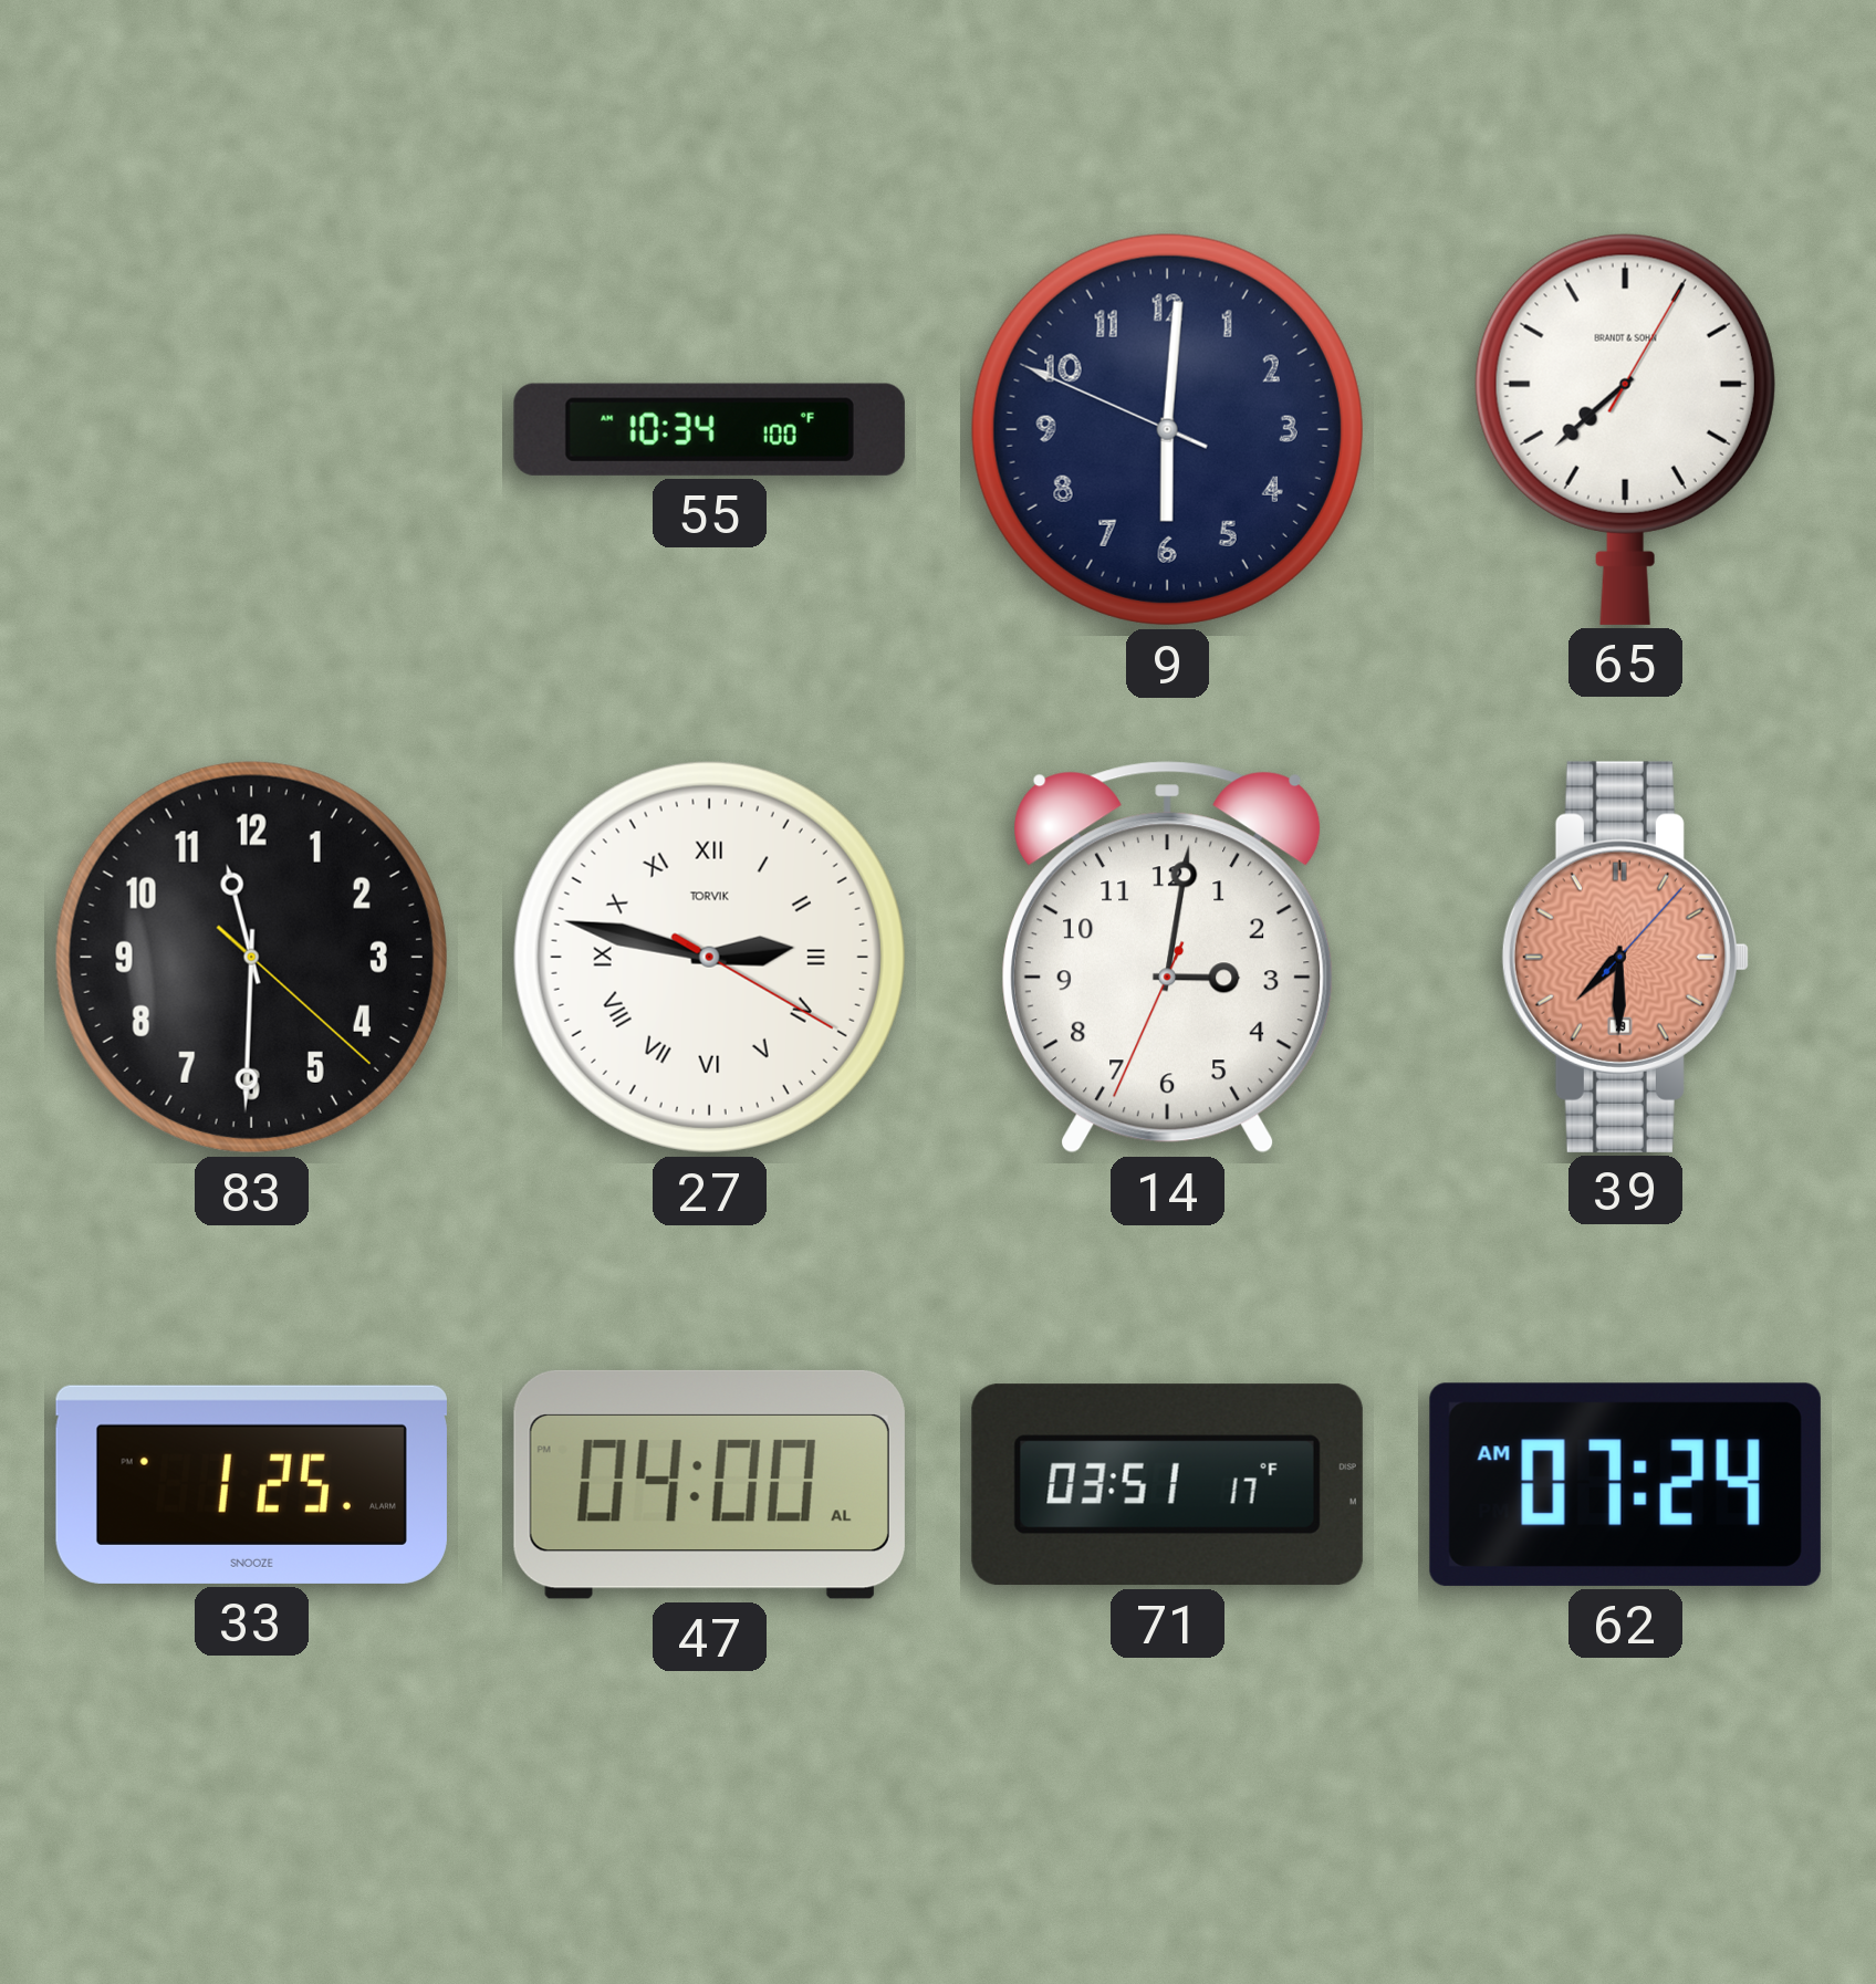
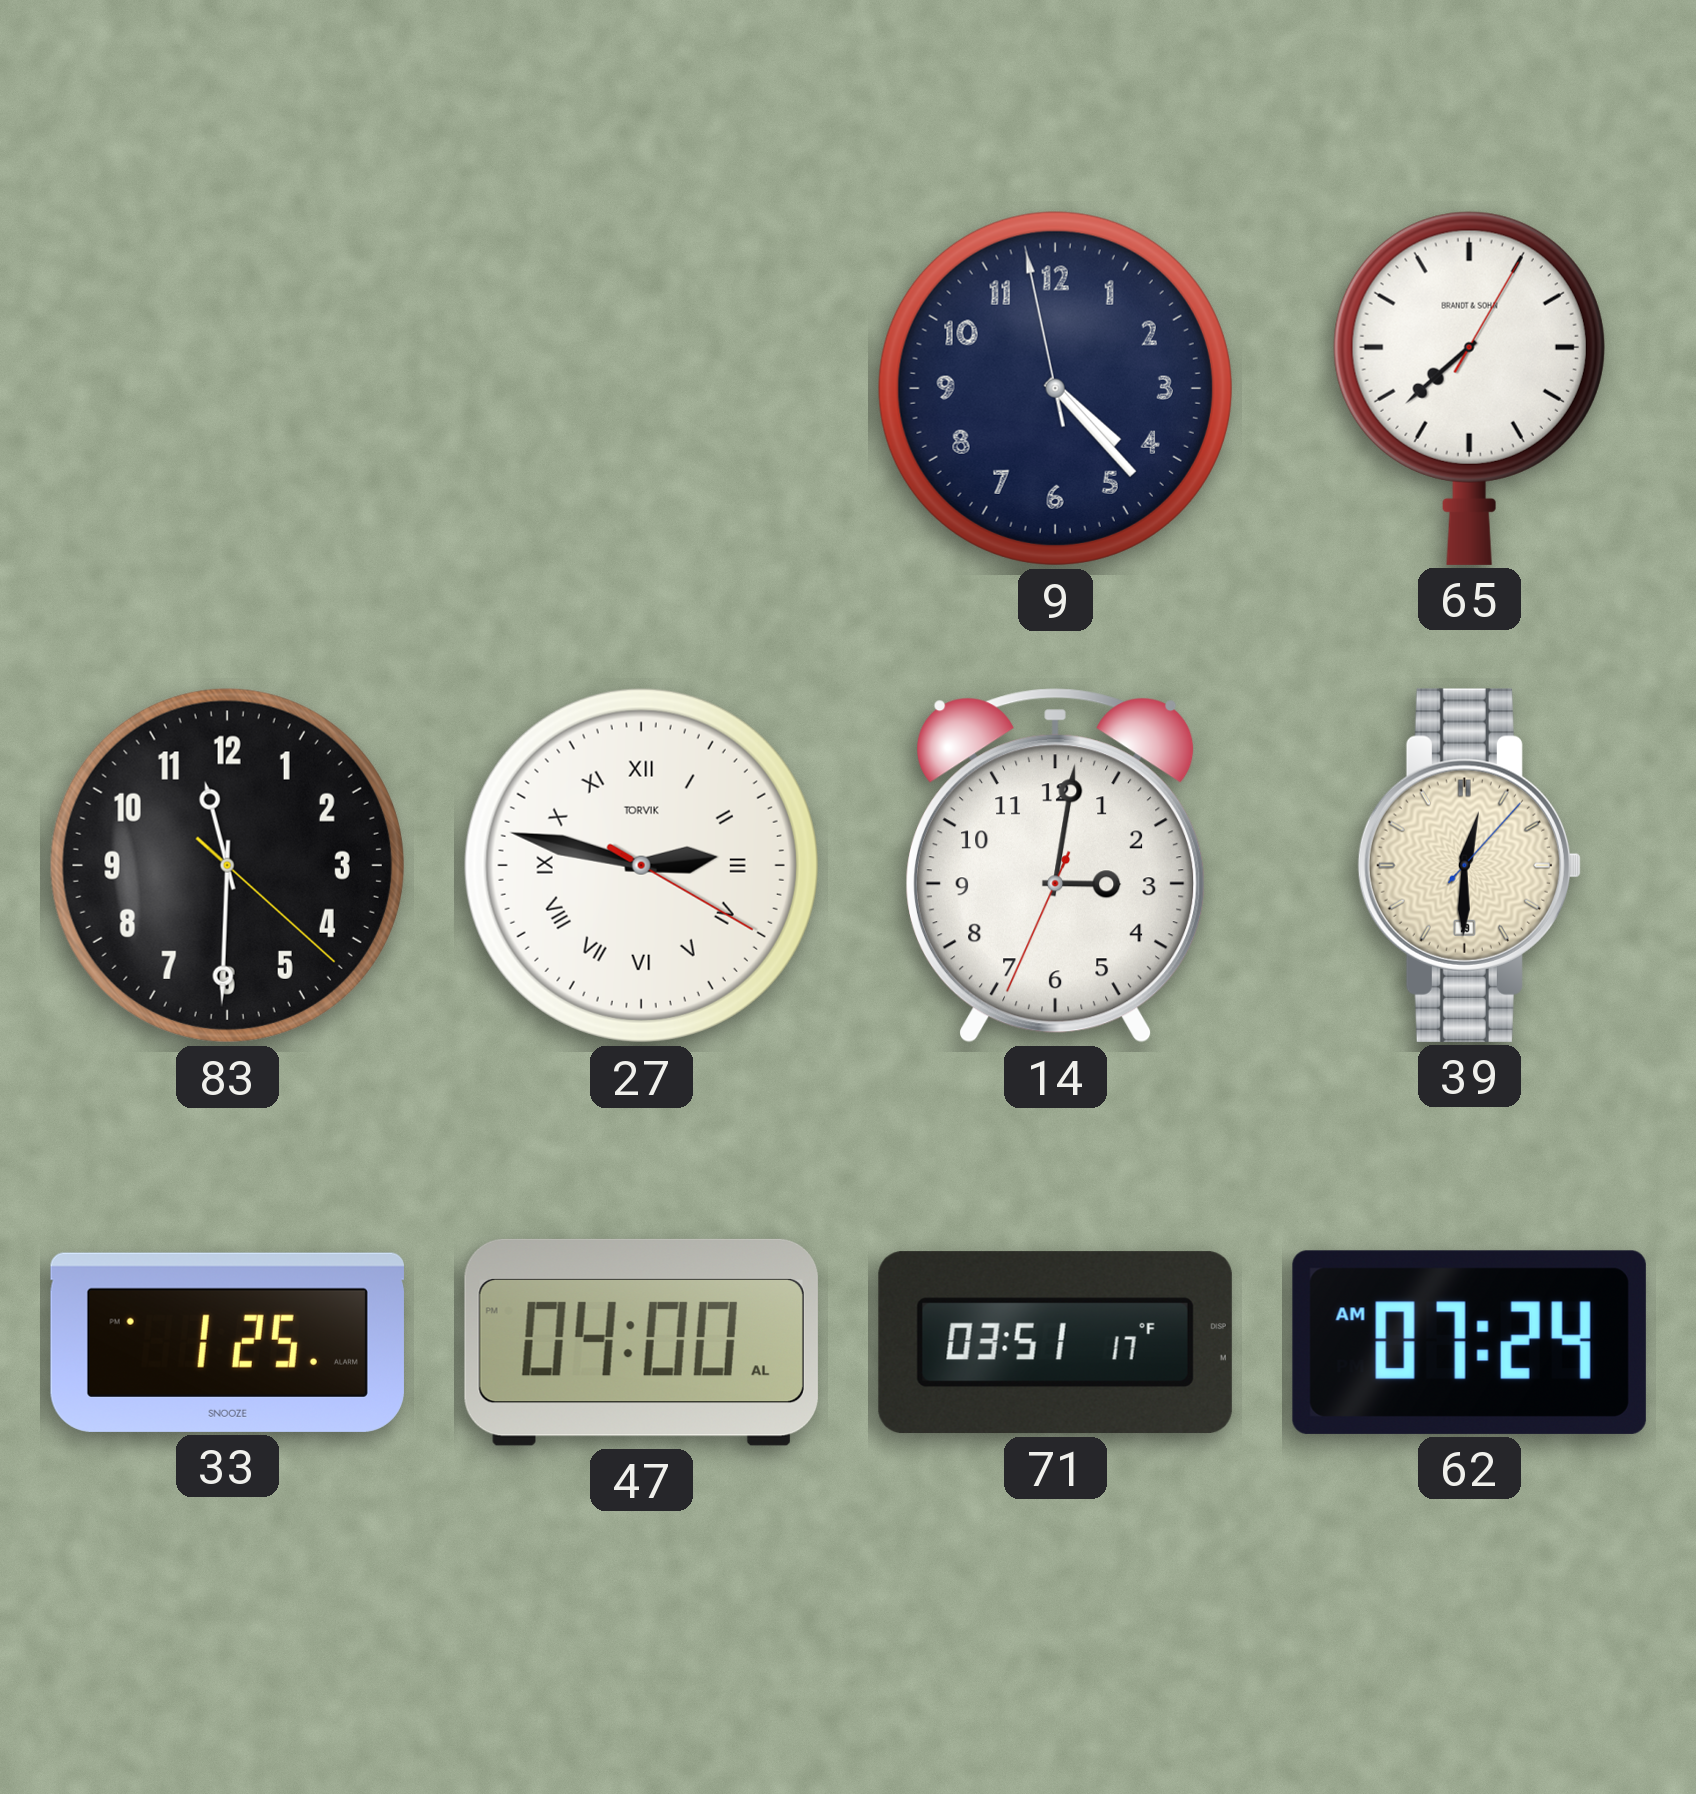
55: 10:34 -> none
9: 6:00 -> 4:22
39: 7:30 -> 12:30
39 dial: salmon -> cream
